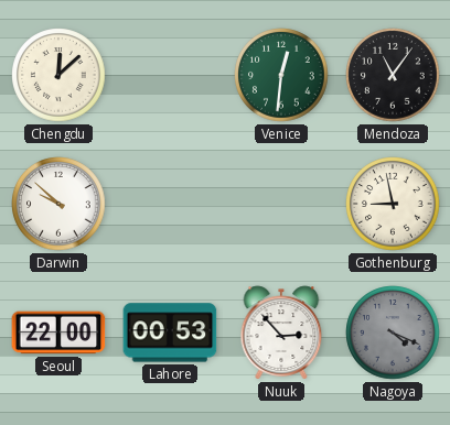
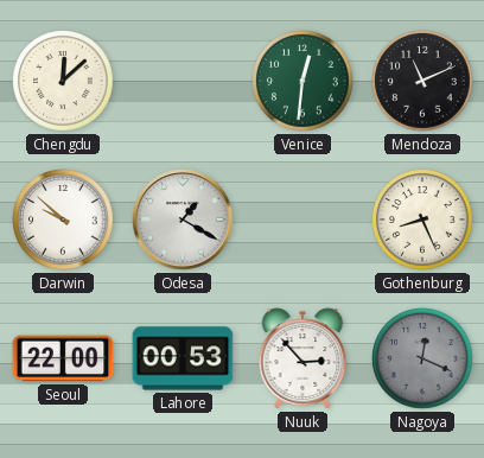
Mendoza: 11:06 -> 11:11
Odesa: none -> 1:20
Gothenburg: 8:58 -> 8:26
Nagoya: 4:19 -> 12:19
